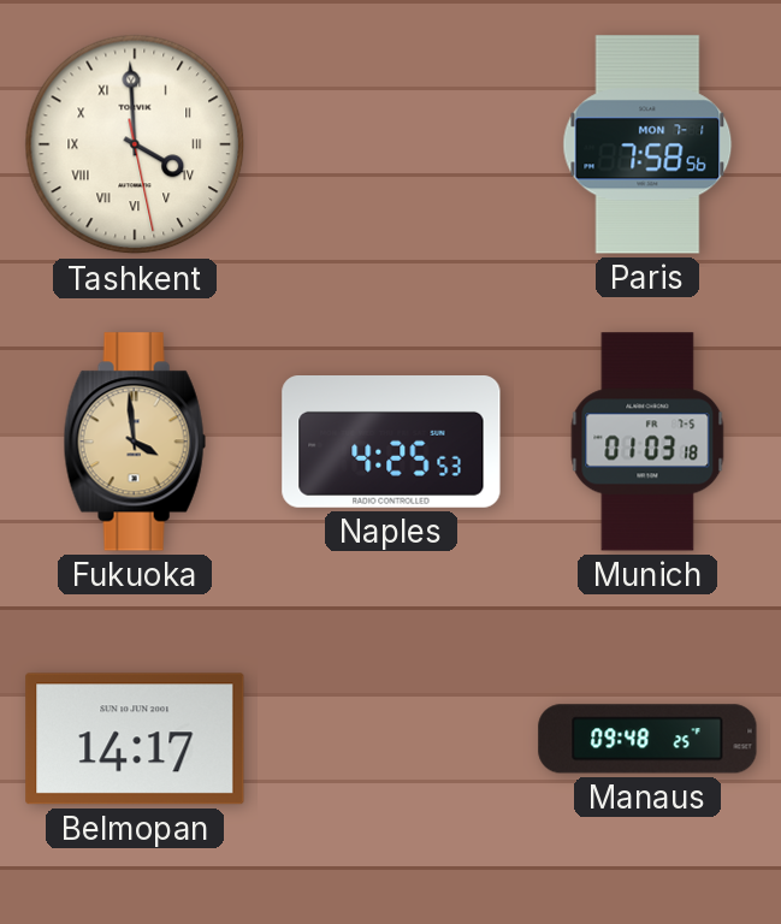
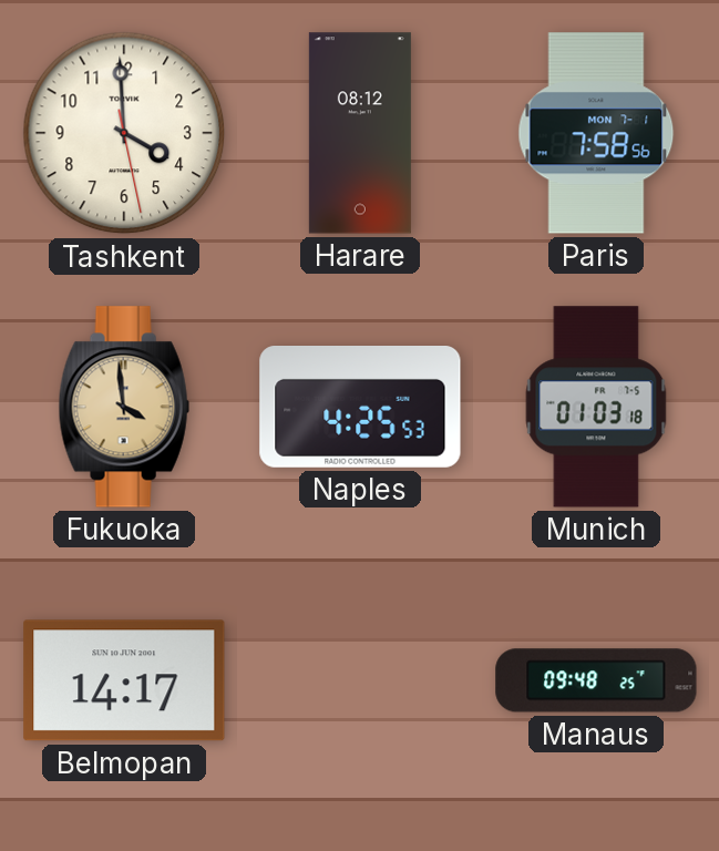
Tashkent numerals: Roman -> Arabic
Harare: none -> 08:12
